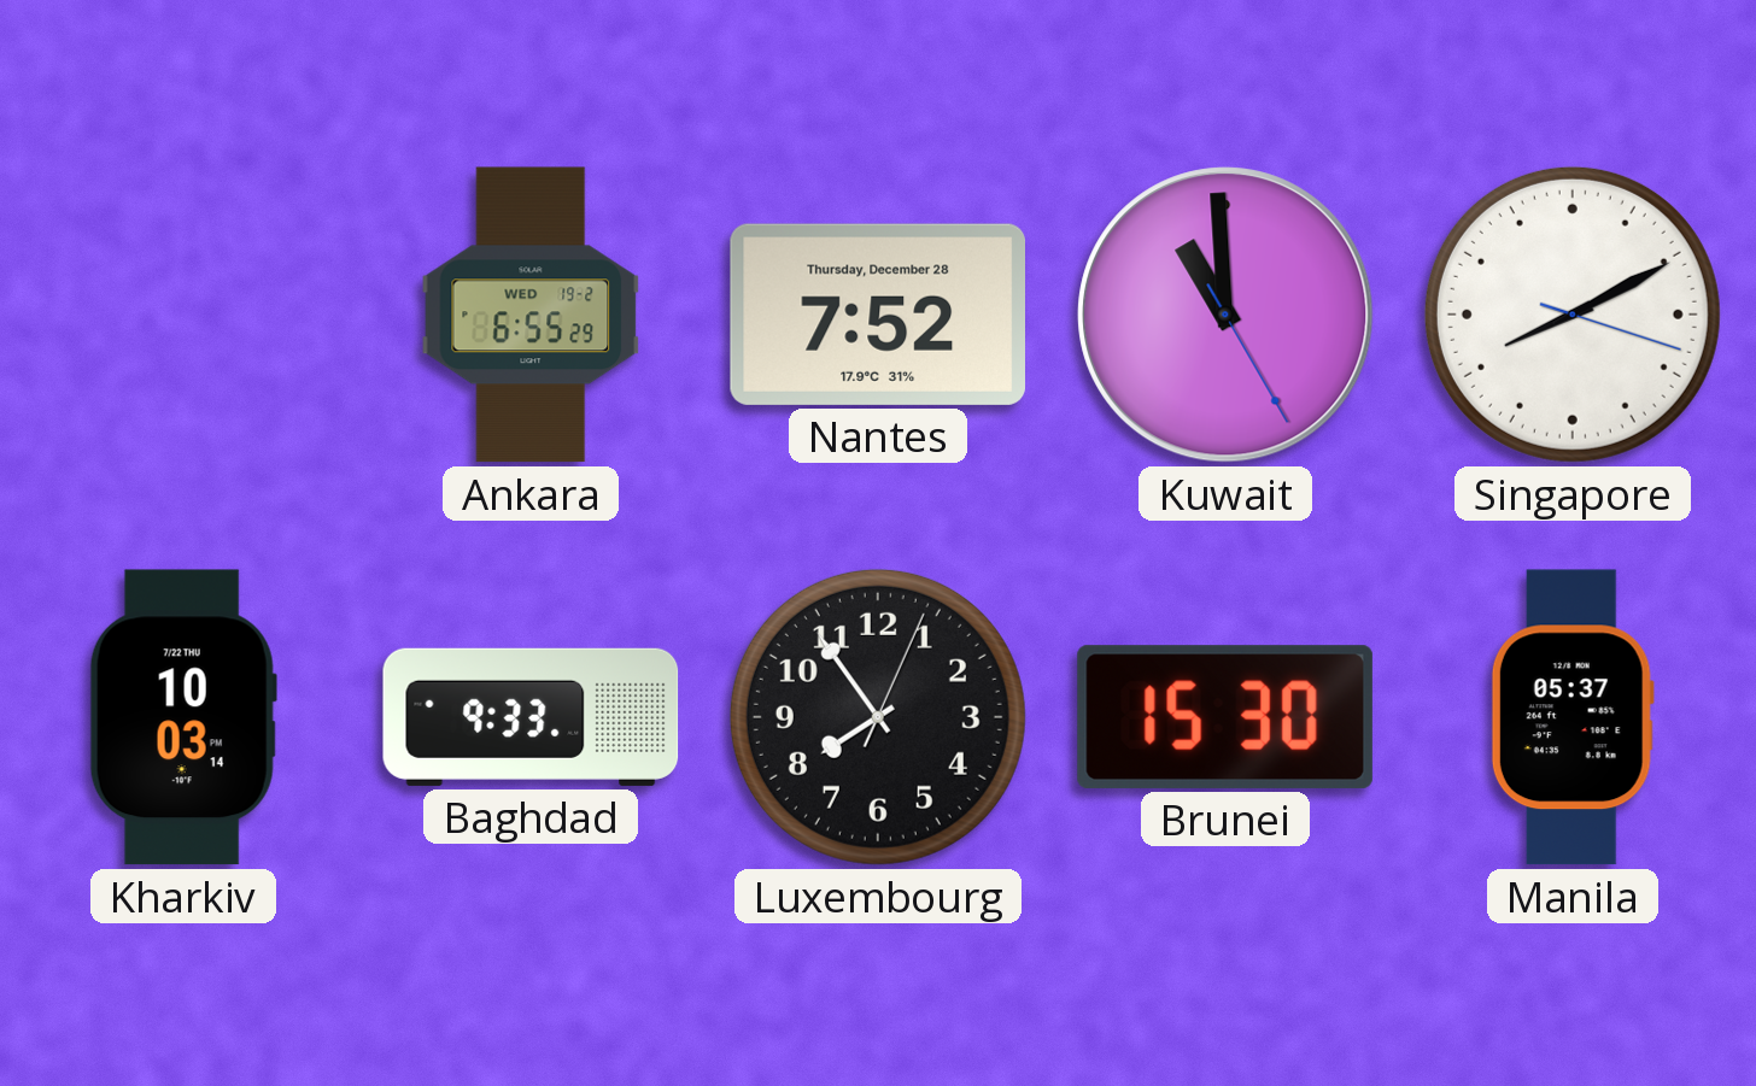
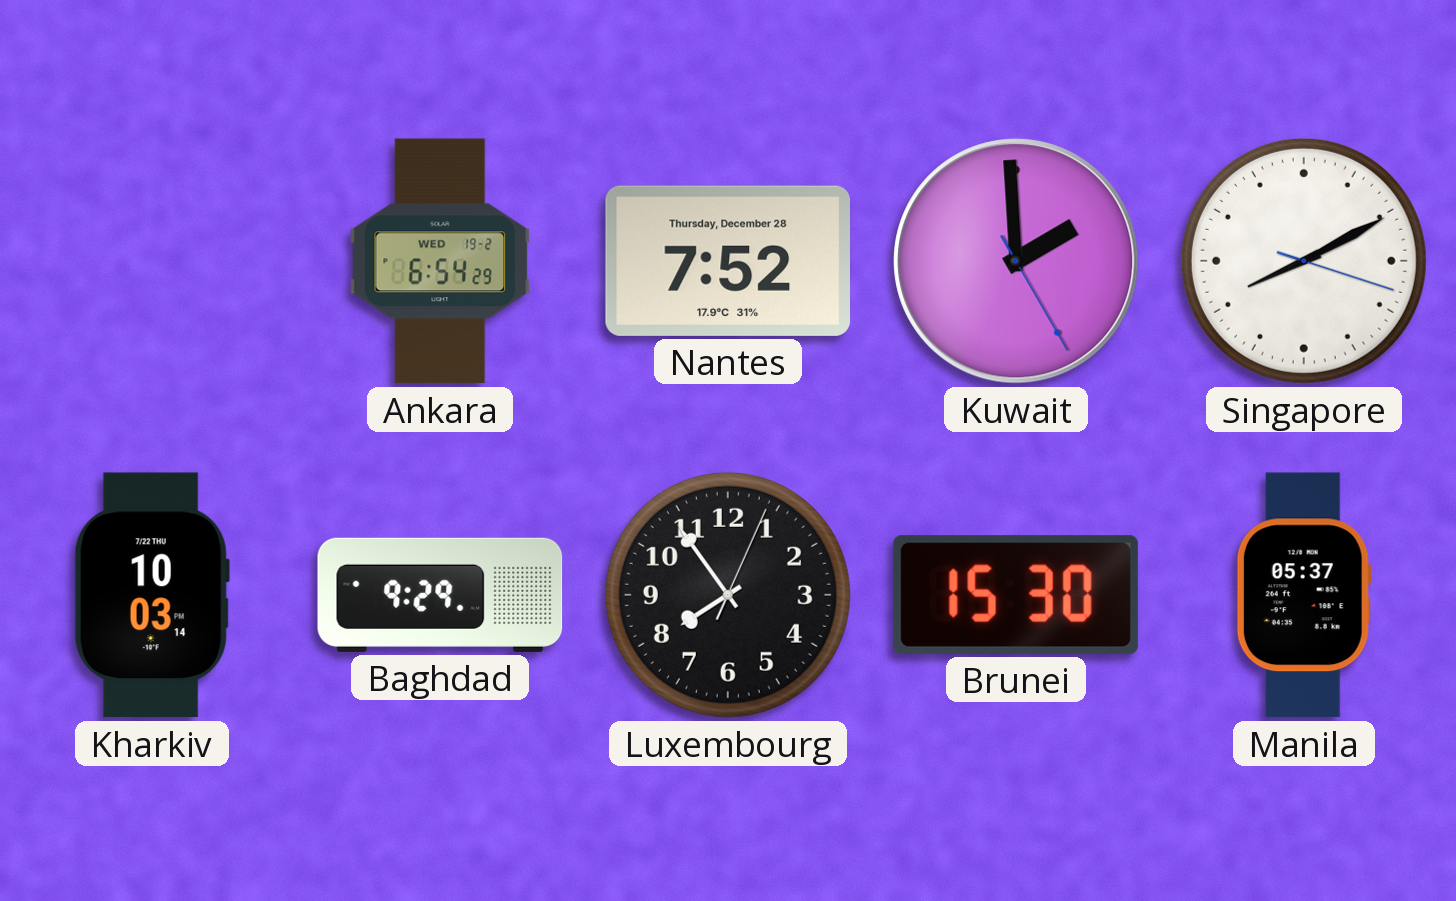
Ankara: 6:55 -> 6:54
Kuwait: 10:59 -> 1:59
Baghdad: 9:33 -> 9:29
